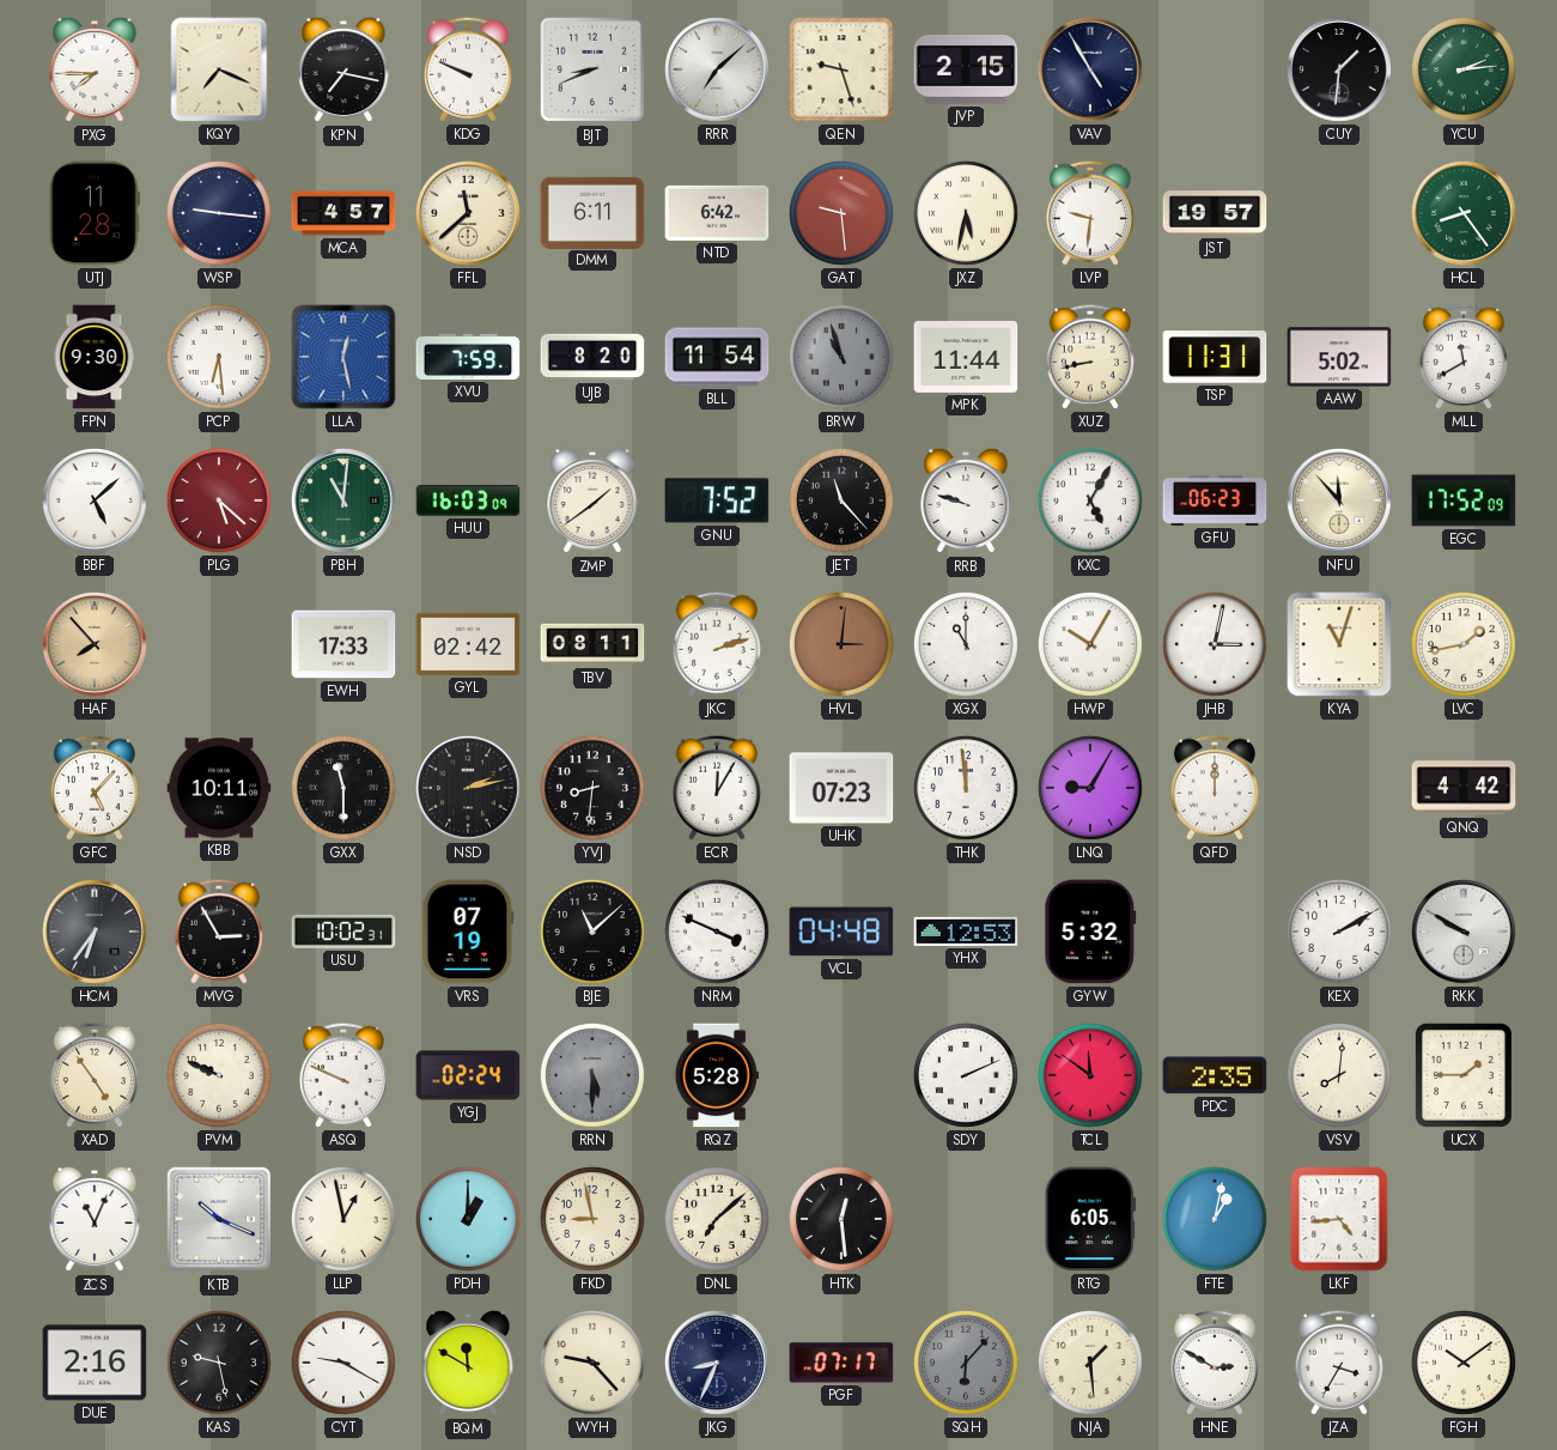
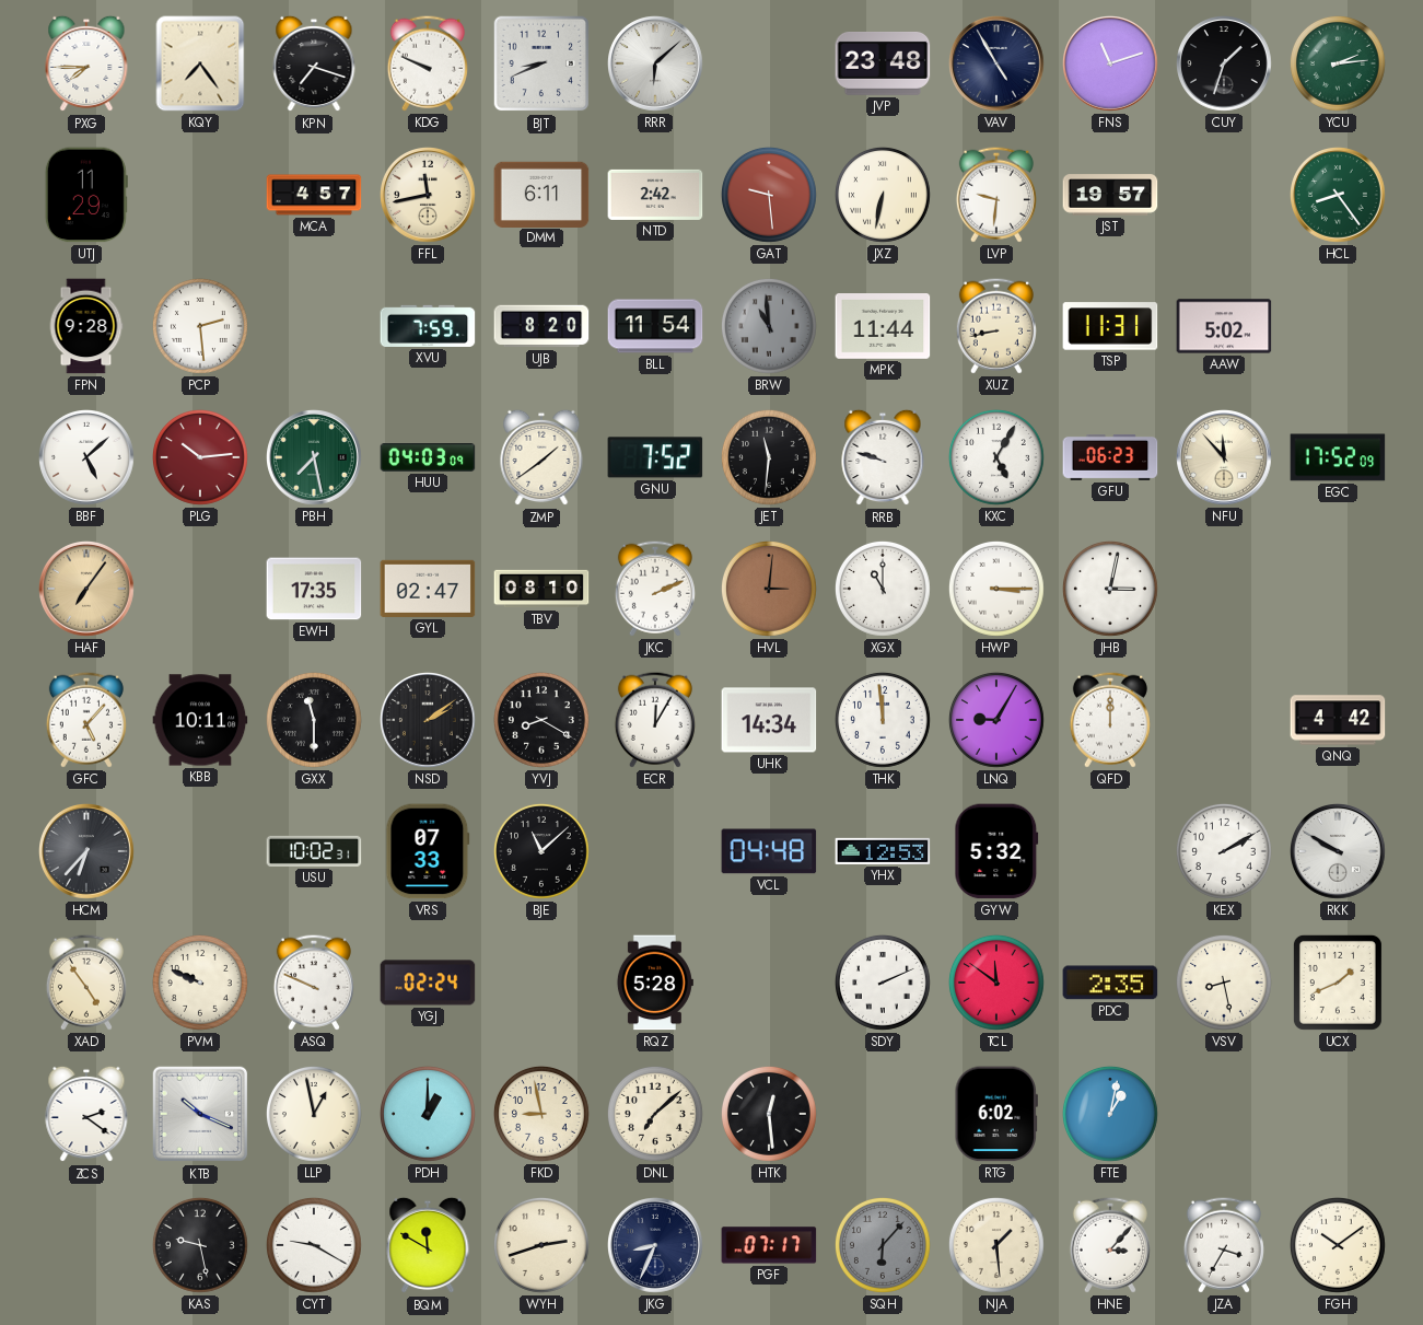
KQY: 7:19 -> 7:24
KPN: 7:17 -> 7:18
RRR: 7:08 -> 6:08
QEN: 9:27 -> none
JVP: 2:15 -> 23:48
FNS: none -> 11:12
CUY: 1:31 -> 1:33
UTJ: 11:28 -> 11:29
WSP: 9:16 -> none
FFL: 11:38 -> 11:43
NTD: 6:42 -> 2:42
JXZ: 5:32 -> 6:32
FPN: 9:30 -> 9:28
PCP: 6:29 -> 2:29
LLA: 12:28 -> none
BRW: 10:57 -> 10:59
MLL: 11:40 -> none
PLG: 5:22 -> 10:14
PBH: 11:01 -> 7:28
HUU: 16:03 -> 04:03
JET: 11:23 -> 11:31
HAF: 7:53 -> 7:06
EWH: 17:33 -> 17:35
GYL: 02:42 -> 02:47
TBV: 08:11 -> 08:10
JKC: 2:12 -> 2:11
HWP: 10:05 -> 3:15
KYA: 11:03 -> none
LVC: 1:43 -> none
NSD: 2:13 -> 2:09
YVJ: 8:31 -> 8:20
UHK: 07:23 -> 14:34
HCM: 6:36 -> 6:37
MVG: 2:55 -> none
VRS: 07:19 -> 07:33
NRM: 3:49 -> none
RRN: 5:30 -> none
VSV: 8:01 -> 8:28
UCX: 1:45 -> 1:41
ZCS: 11:04 -> 2:21
RTG: 6:05 -> 6:02
LKF: 4:44 -> none
DUE: 2:16 -> none
WYH: 9:23 -> 2:42
HNE: 2:50 -> 3:07
